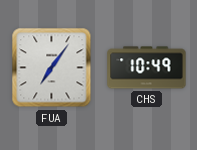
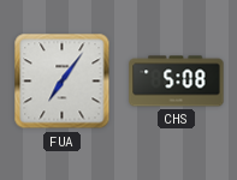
CHS: 10:49 -> 5:08
